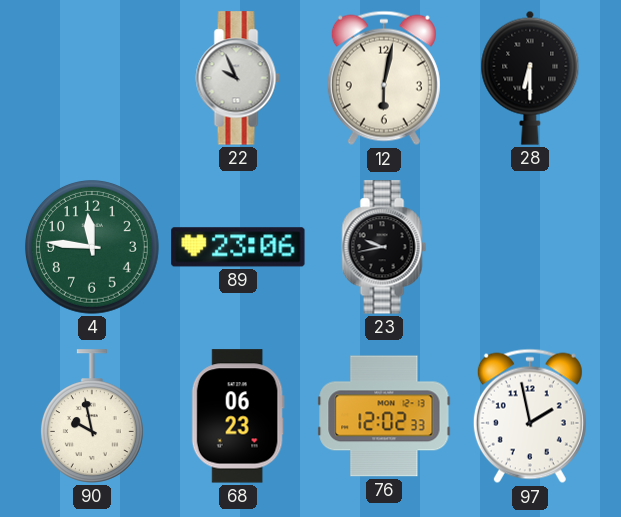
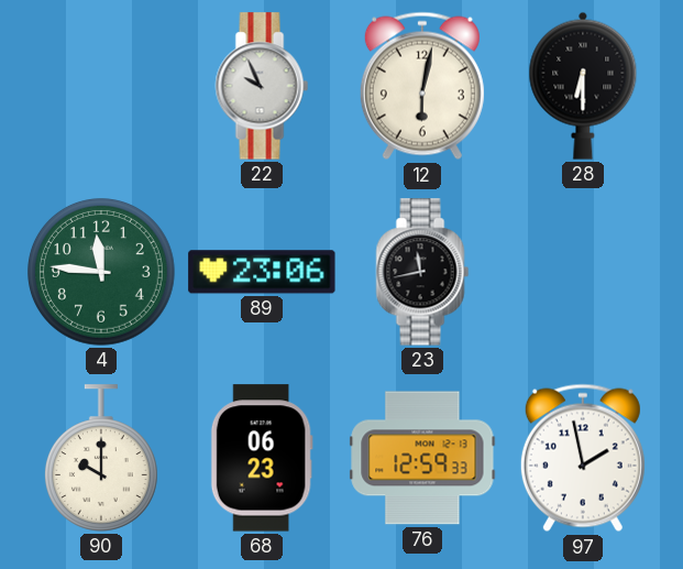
23: 9:43 -> 11:43
90: 9:58 -> 10:00
76: 12:02 -> 12:59
